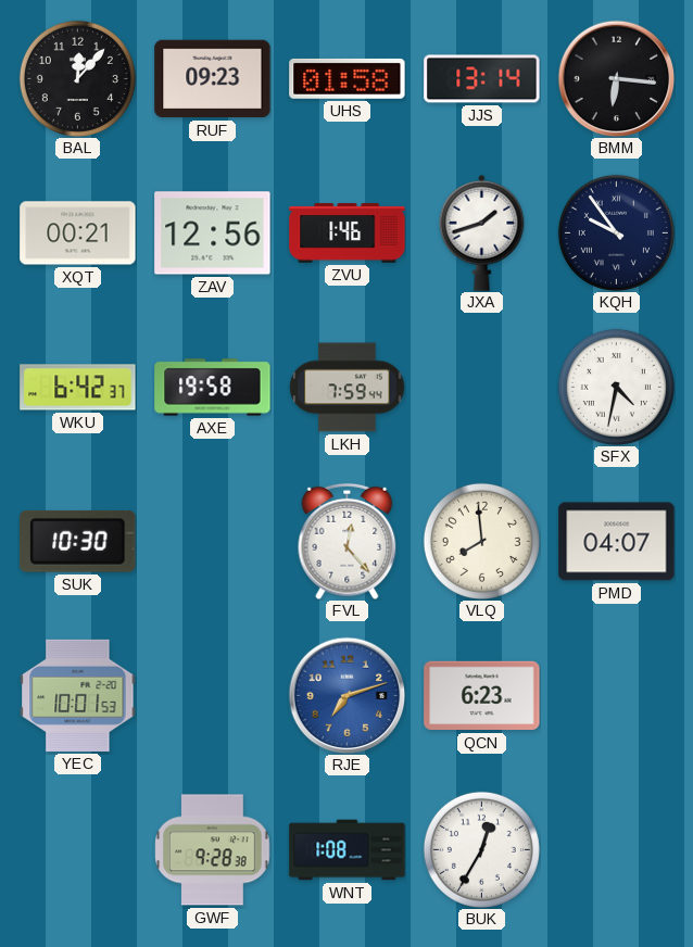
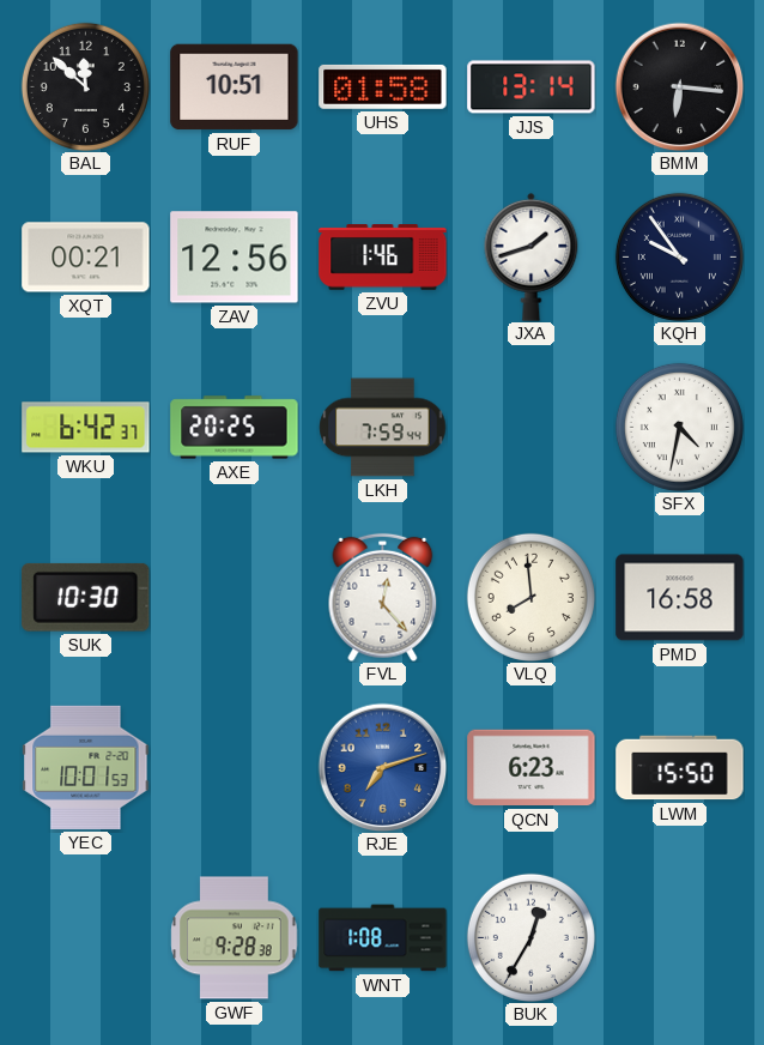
BAL: 12:07 -> 11:52
RUF: 09:23 -> 10:51
AXE: 19:58 -> 20:25
PMD: 04:07 -> 16:58
LWM: none -> 15:50
